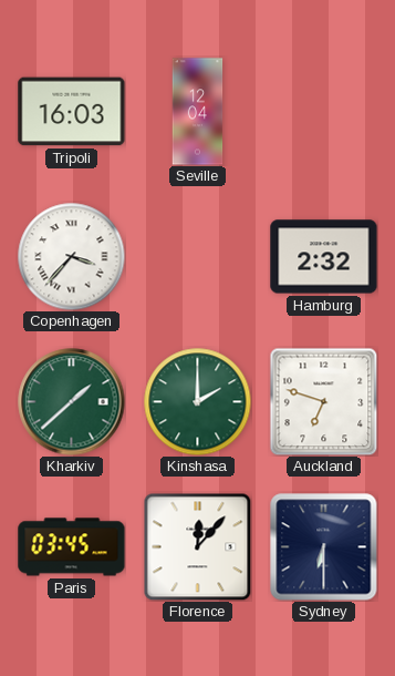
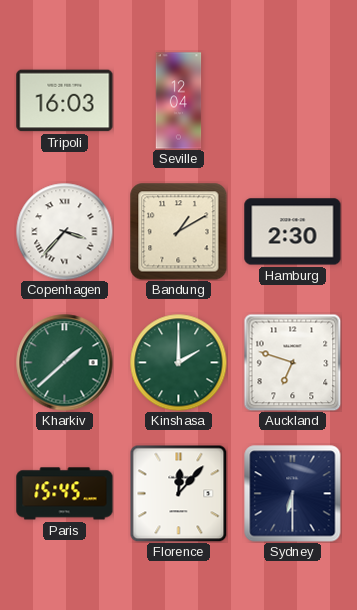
Bandung: none -> 1:10
Hamburg: 2:32 -> 2:30
Paris: 03:45 -> 15:45
